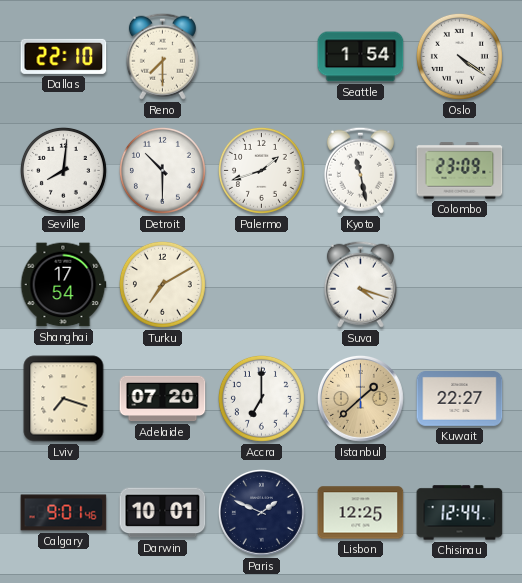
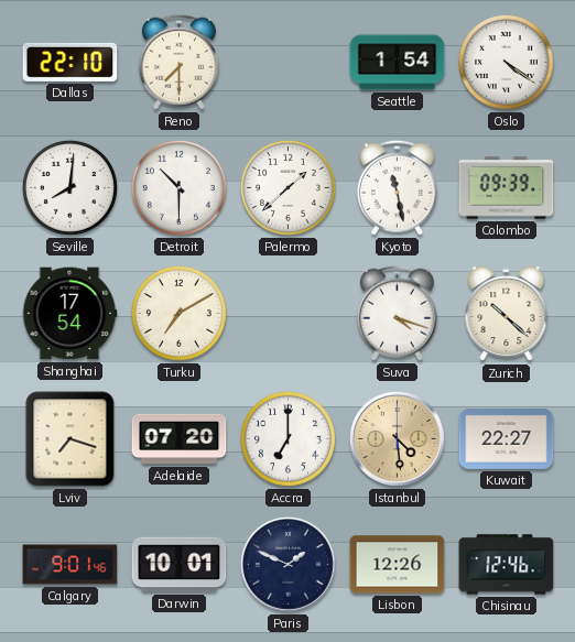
Palermo: 1:42 -> 1:38
Colombo: 23:09 -> 09:39
Zurich: none -> 10:22
Istanbul: 1:38 -> 4:29
Lisbon: 12:25 -> 12:26
Chisinau: 12:44 -> 12:46
